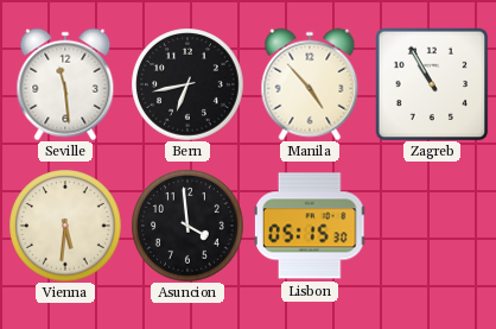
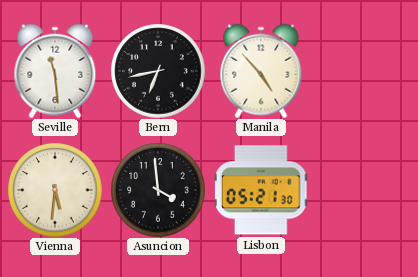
Zagreb: 10:55 -> none
Lisbon: 05:15 -> 05:21
